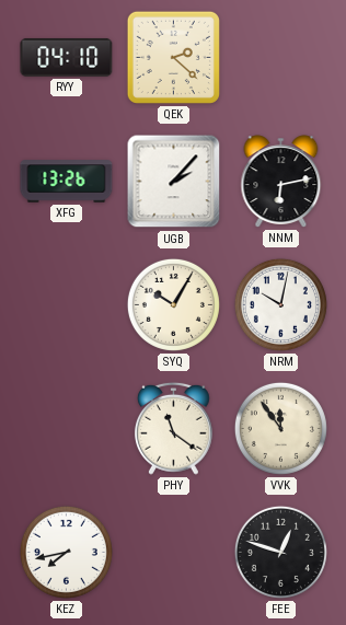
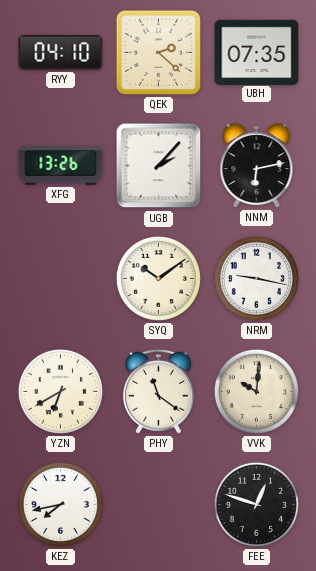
UBH: none -> 07:35
SYQ: 10:05 -> 10:09
NRM: 10:02 -> 9:17
YZN: none -> 6:40
VVK: 11:54 -> 10:01
